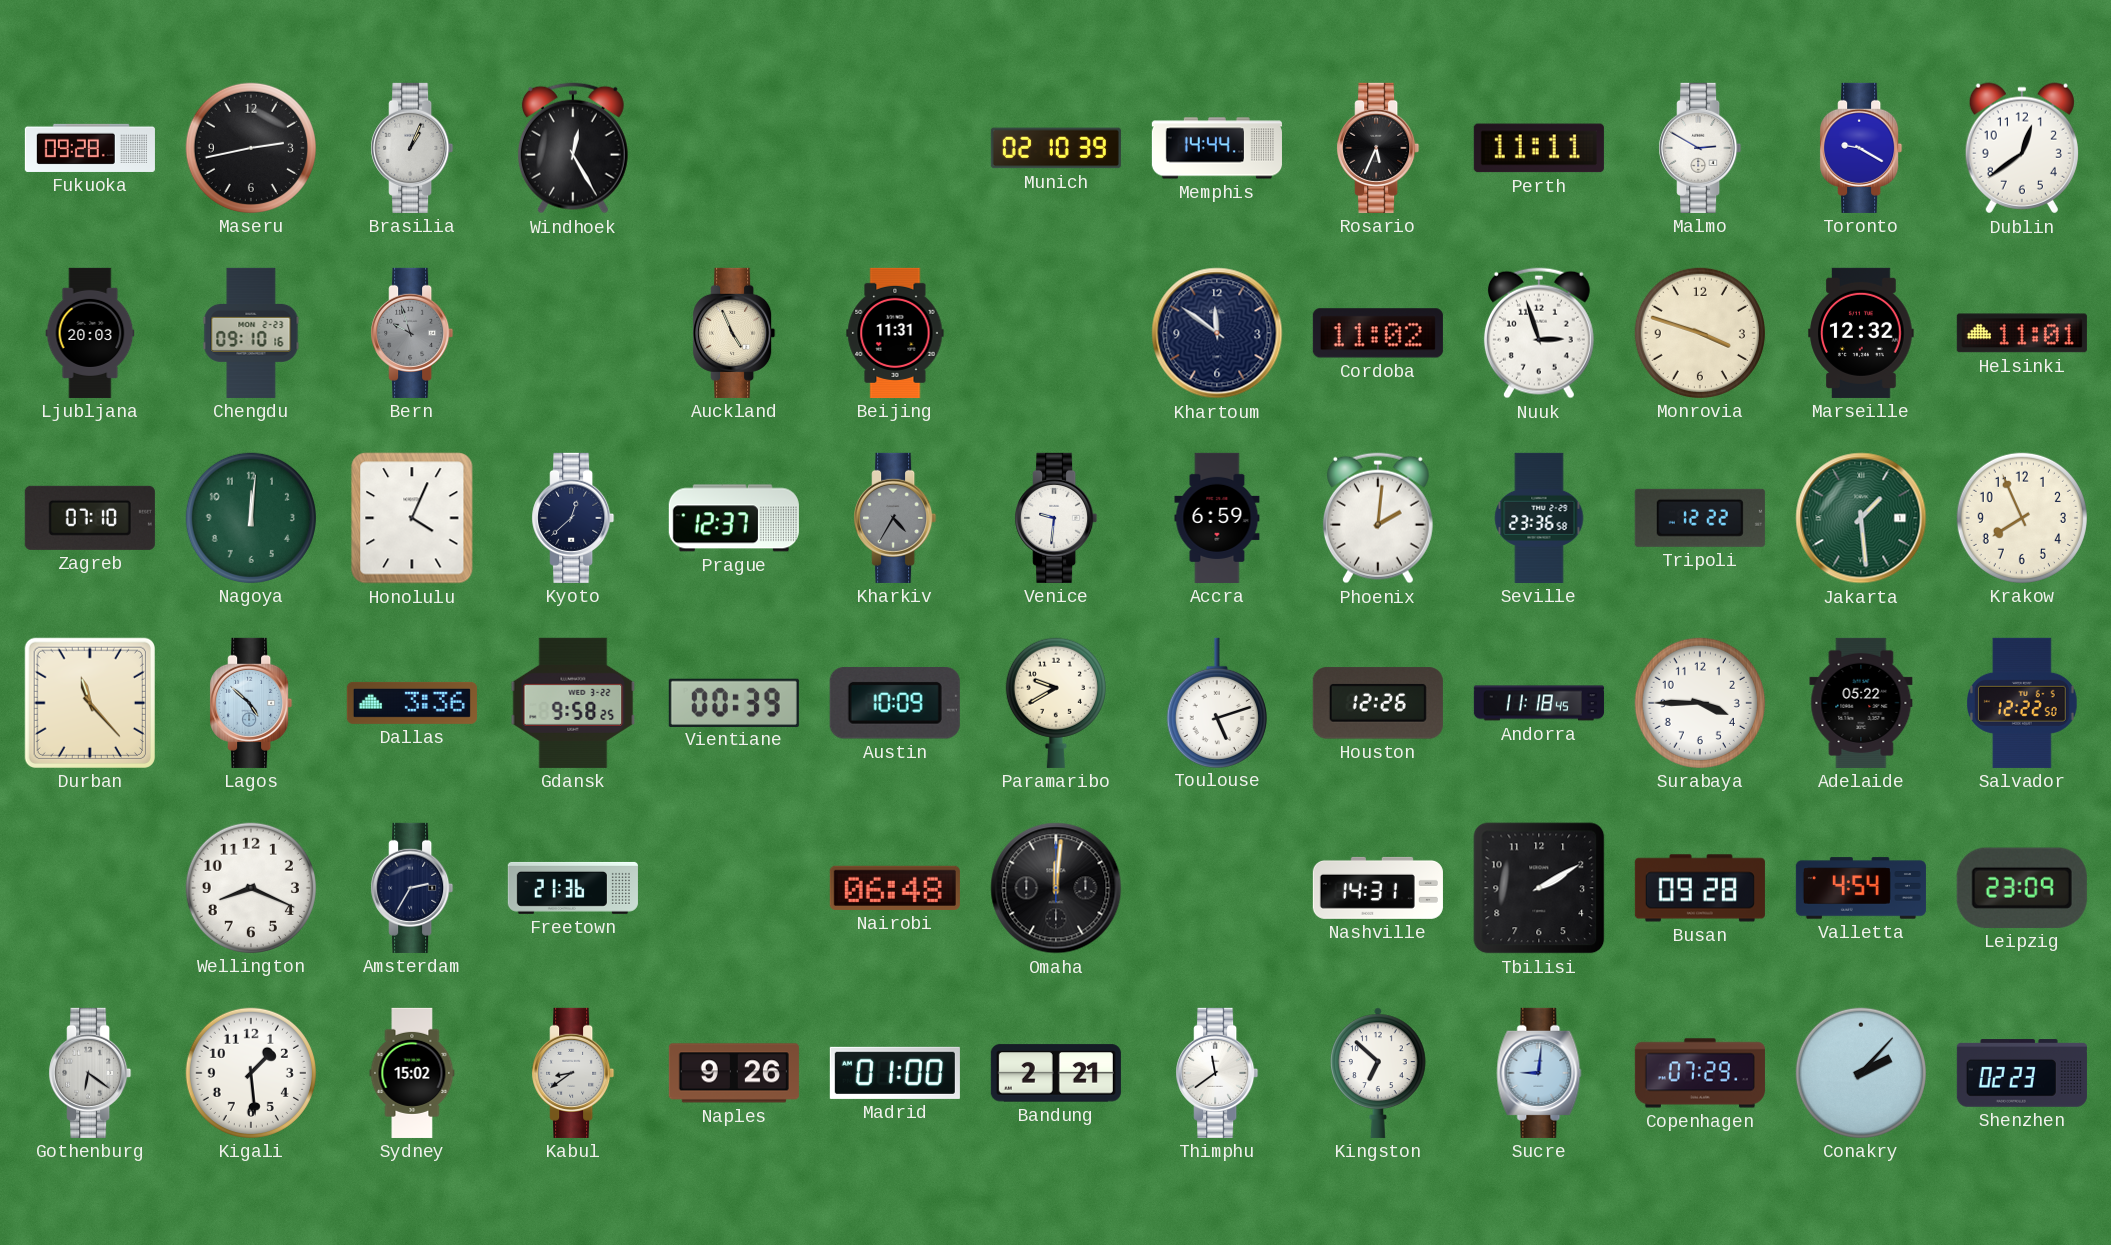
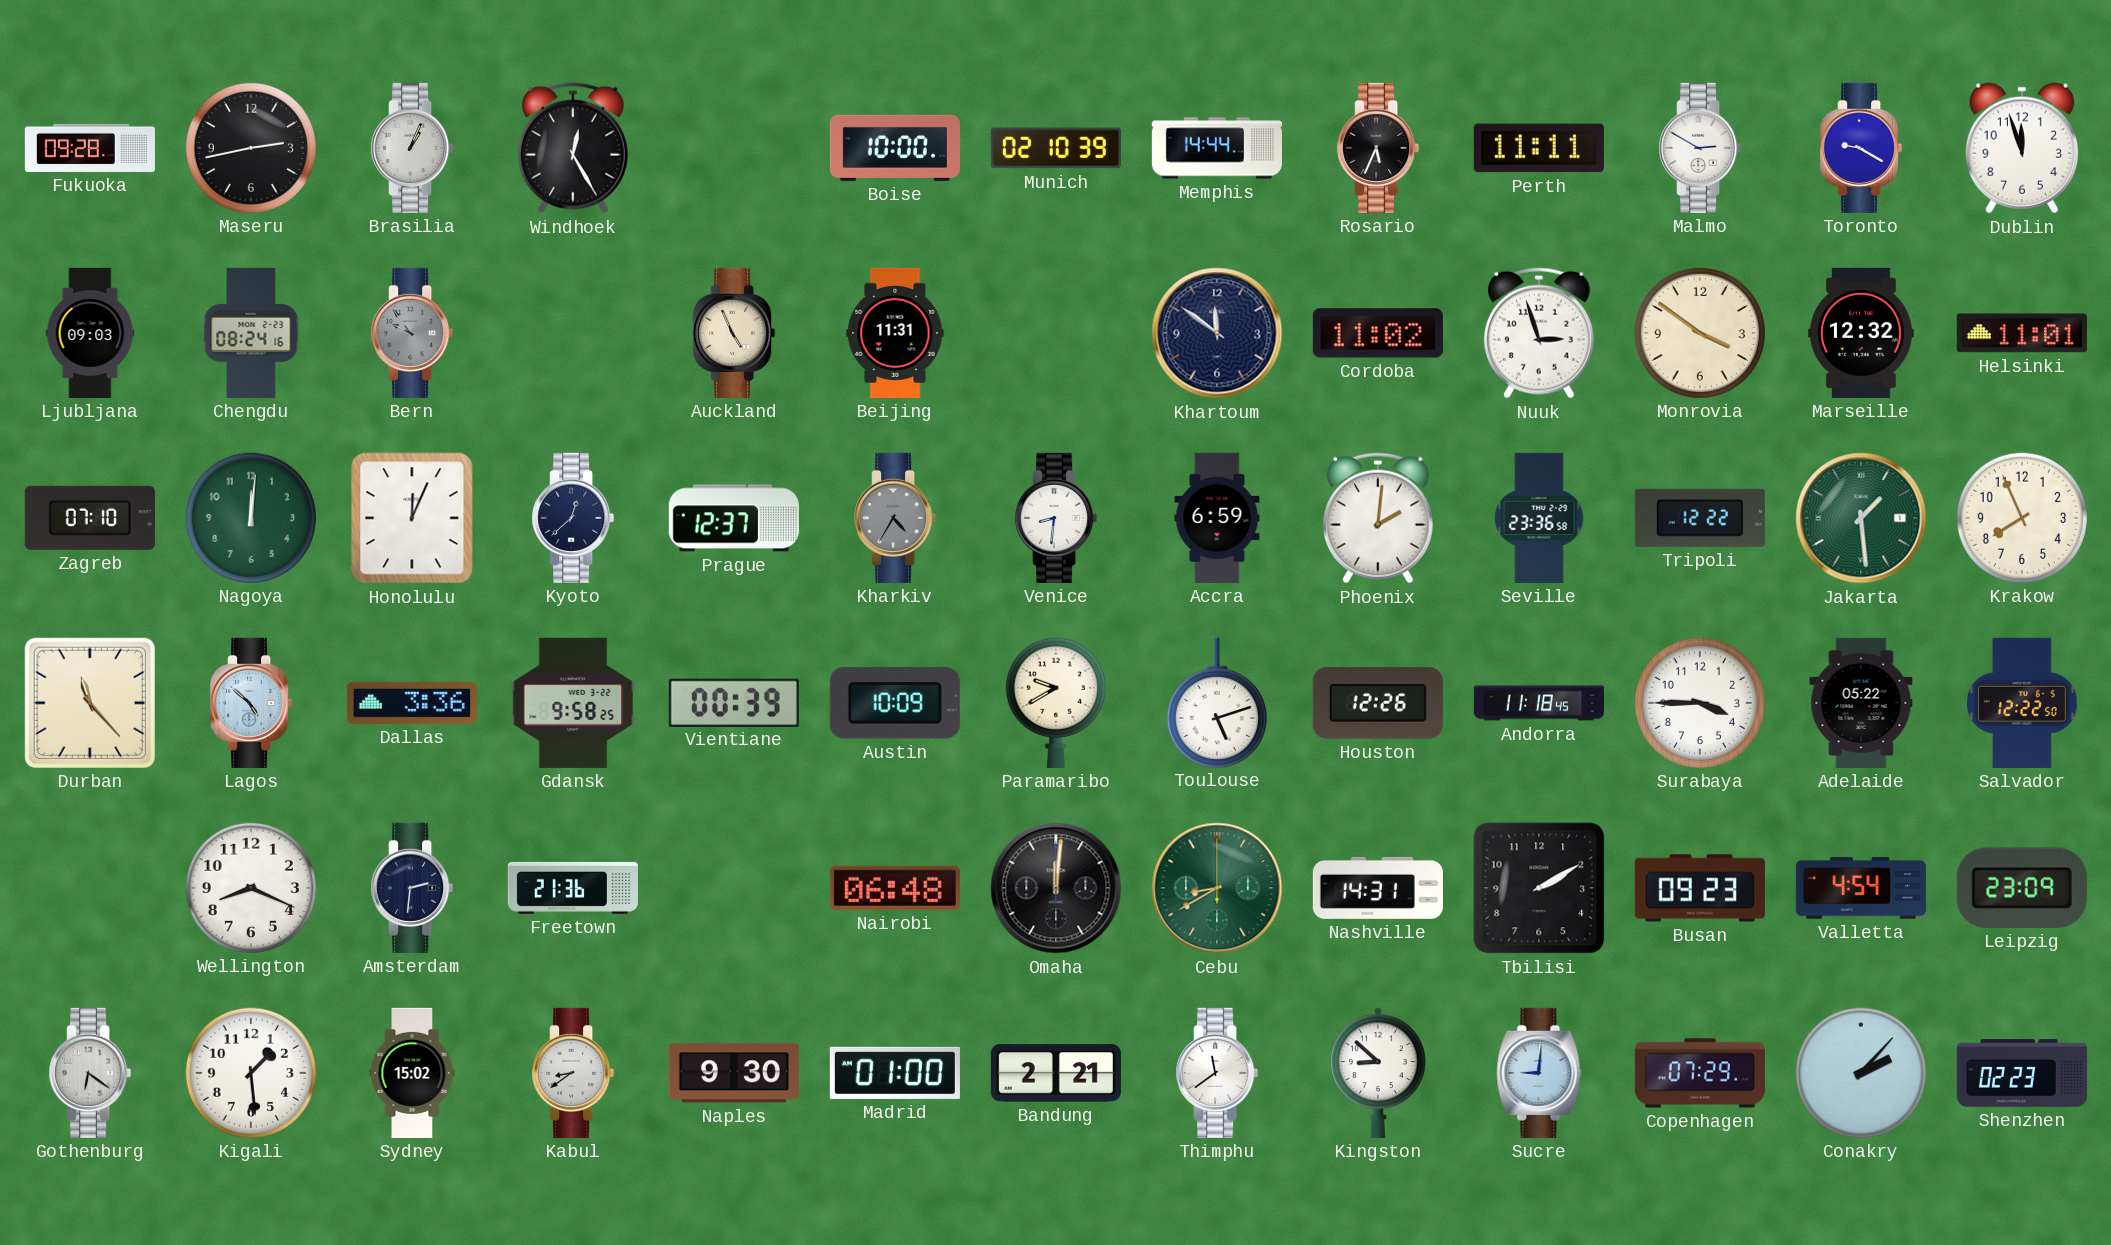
Boise: none -> 10:00
Dublin: 12:39 -> 11:57
Ljubljana: 20:03 -> 09:03
Chengdu: 09:10 -> 08:24
Bern: 9:57 -> 9:54
Monrovia: 3:48 -> 3:51
Honolulu: 4:04 -> 12:04
Venice: 9:31 -> 8:31
Amsterdam: 2:35 -> 2:31
Cebu: none -> 8:40
Busan: 09:28 -> 09:23
Naples: 9:26 -> 9:30
Kingston: 6:52 -> 8:52
